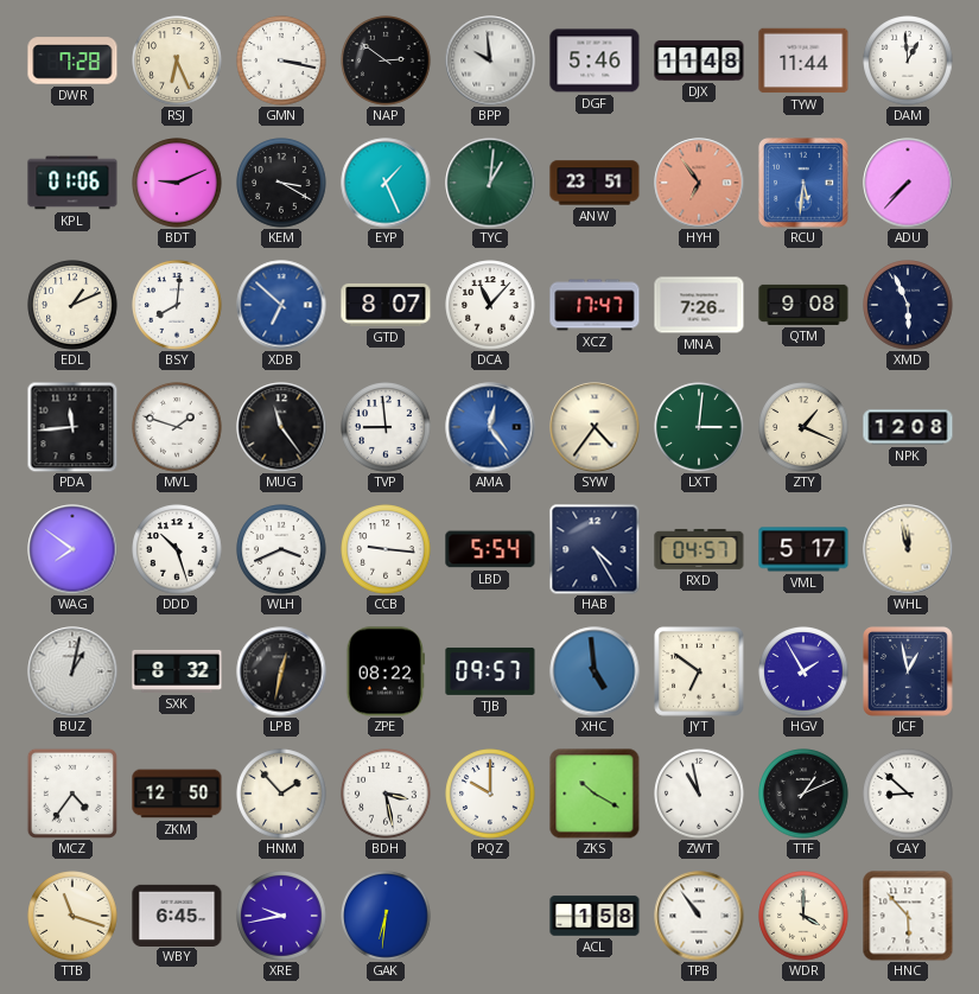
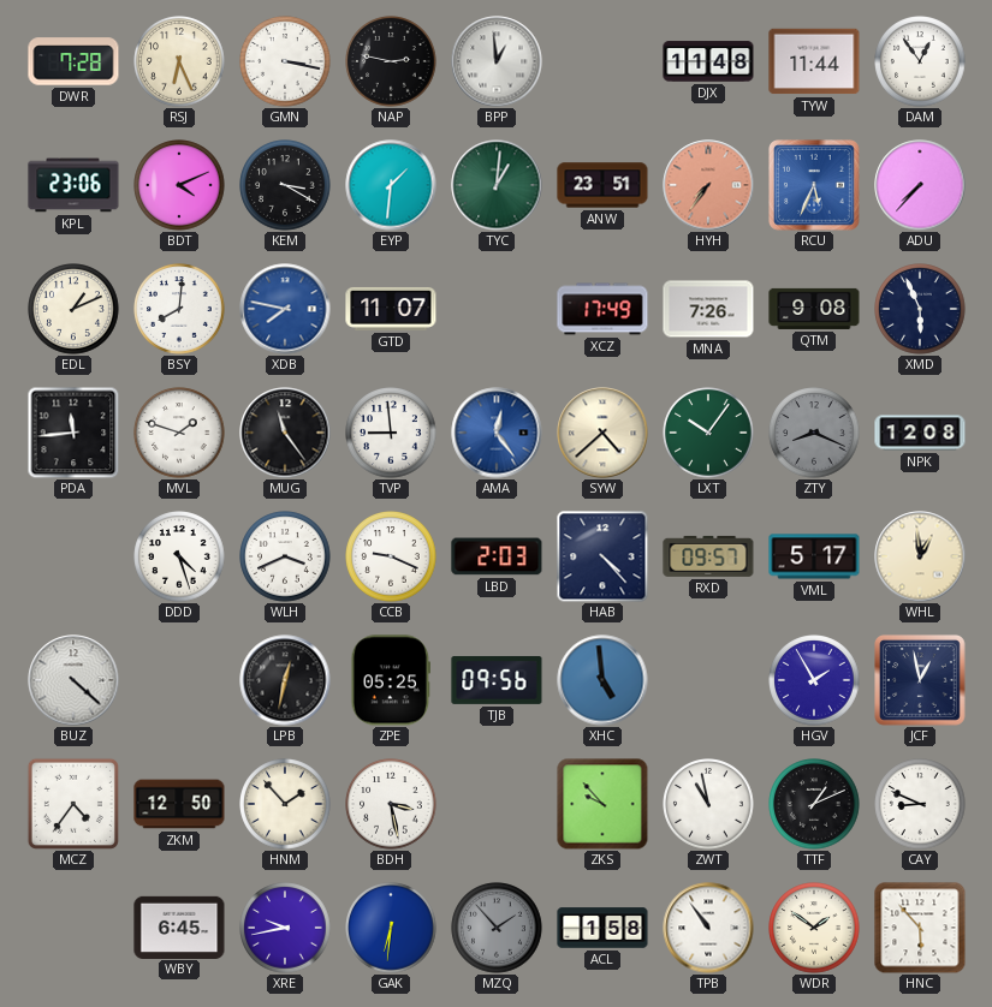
NAP: 2:51 -> 2:47
BPP: 9:59 -> 12:59
DGF: 5:46 -> none
DAM: 12:59 -> 12:54
KPL: 01:06 -> 23:06
BDT: 9:11 -> 4:11
EYP: 1:26 -> 1:31
HYH: 6:54 -> 7:36
RCU: 5:31 -> 5:34
XDB: 6:52 -> 7:47
GTD: 8:07 -> 11:07
DCA: 11:07 -> none
XCZ: 17:47 -> 17:49
SYW: 4:36 -> 4:38
LXT: 3:01 -> 10:06
ZTY: 1:19 -> 8:19
ZTY dial: cream -> grey
WAG: 7:51 -> none
DDD: 10:27 -> 4:27
CCB: 9:16 -> 9:19
LBD: 5:54 -> 2:03
HAB: 4:25 -> 4:23
RXD: 04:57 -> 09:57
WHL: 11:58 -> 12:59
BUZ: 1:02 -> 4:22
SXK: 8:32 -> none
ZPE: 08:22 -> 05:25
TJB: 09:57 -> 09:56
JYT: 6:51 -> none
PQZ: 10:00 -> none
ZKS: 10:20 -> 9:53
CAY: 8:52 -> 8:49
TTB: 11:18 -> none
MZQ: none -> 1:53
WDR: 4:00 -> 1:51
